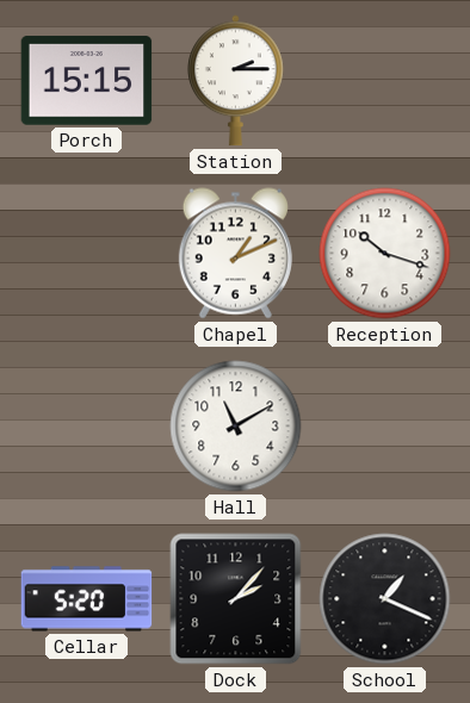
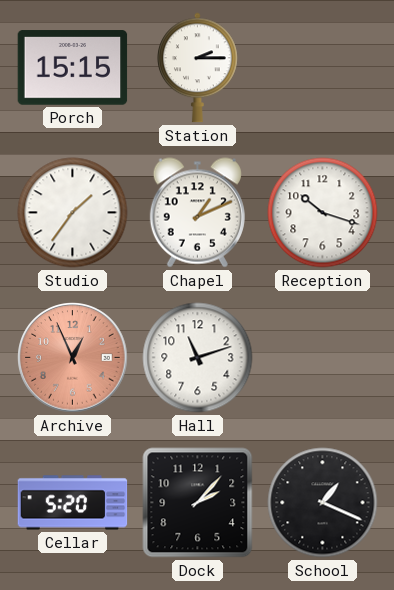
Studio: none -> 1:36
Archive: none -> 12:56
Hall: 11:10 -> 11:12
